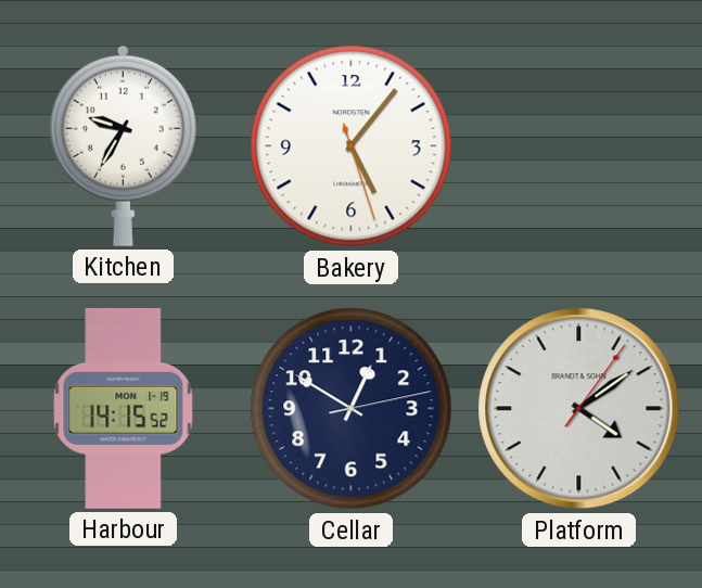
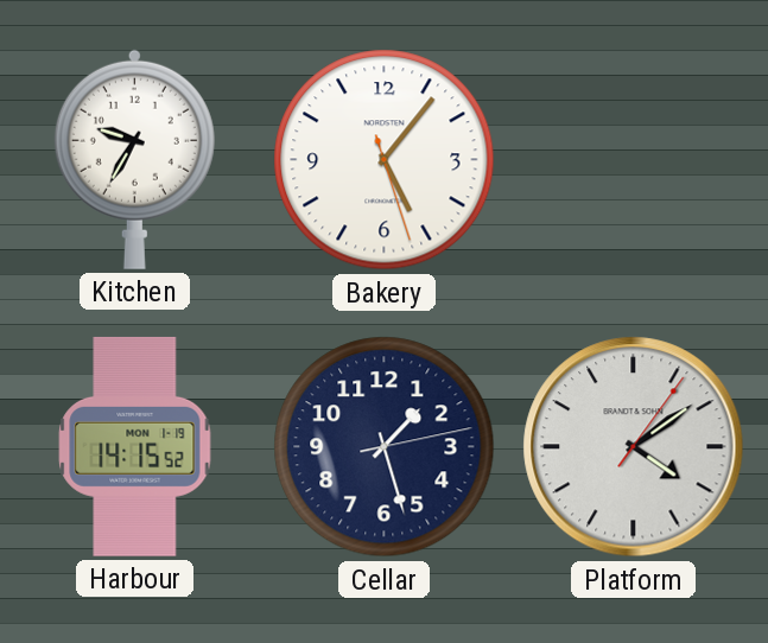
Cellar: 12:50 -> 1:27
